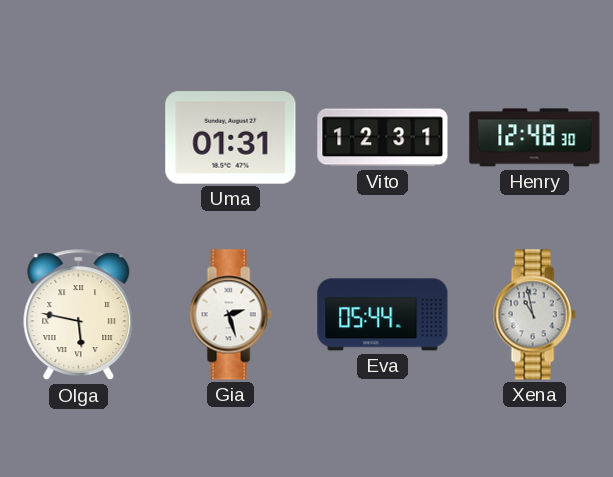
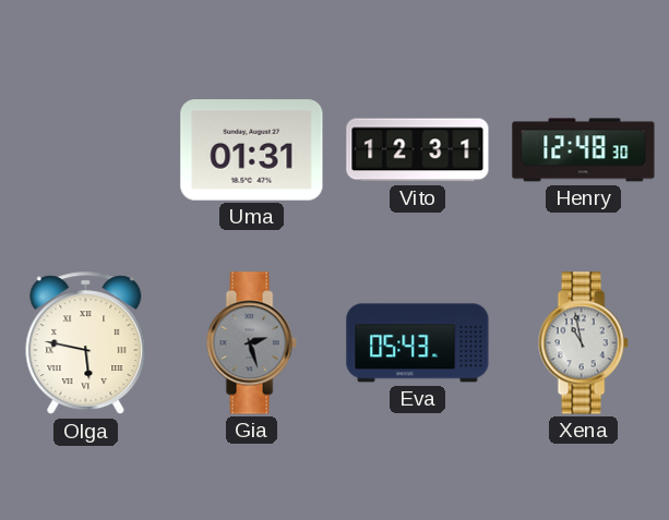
Gia dial: white -> grey
Eva: 05:44 -> 05:43
